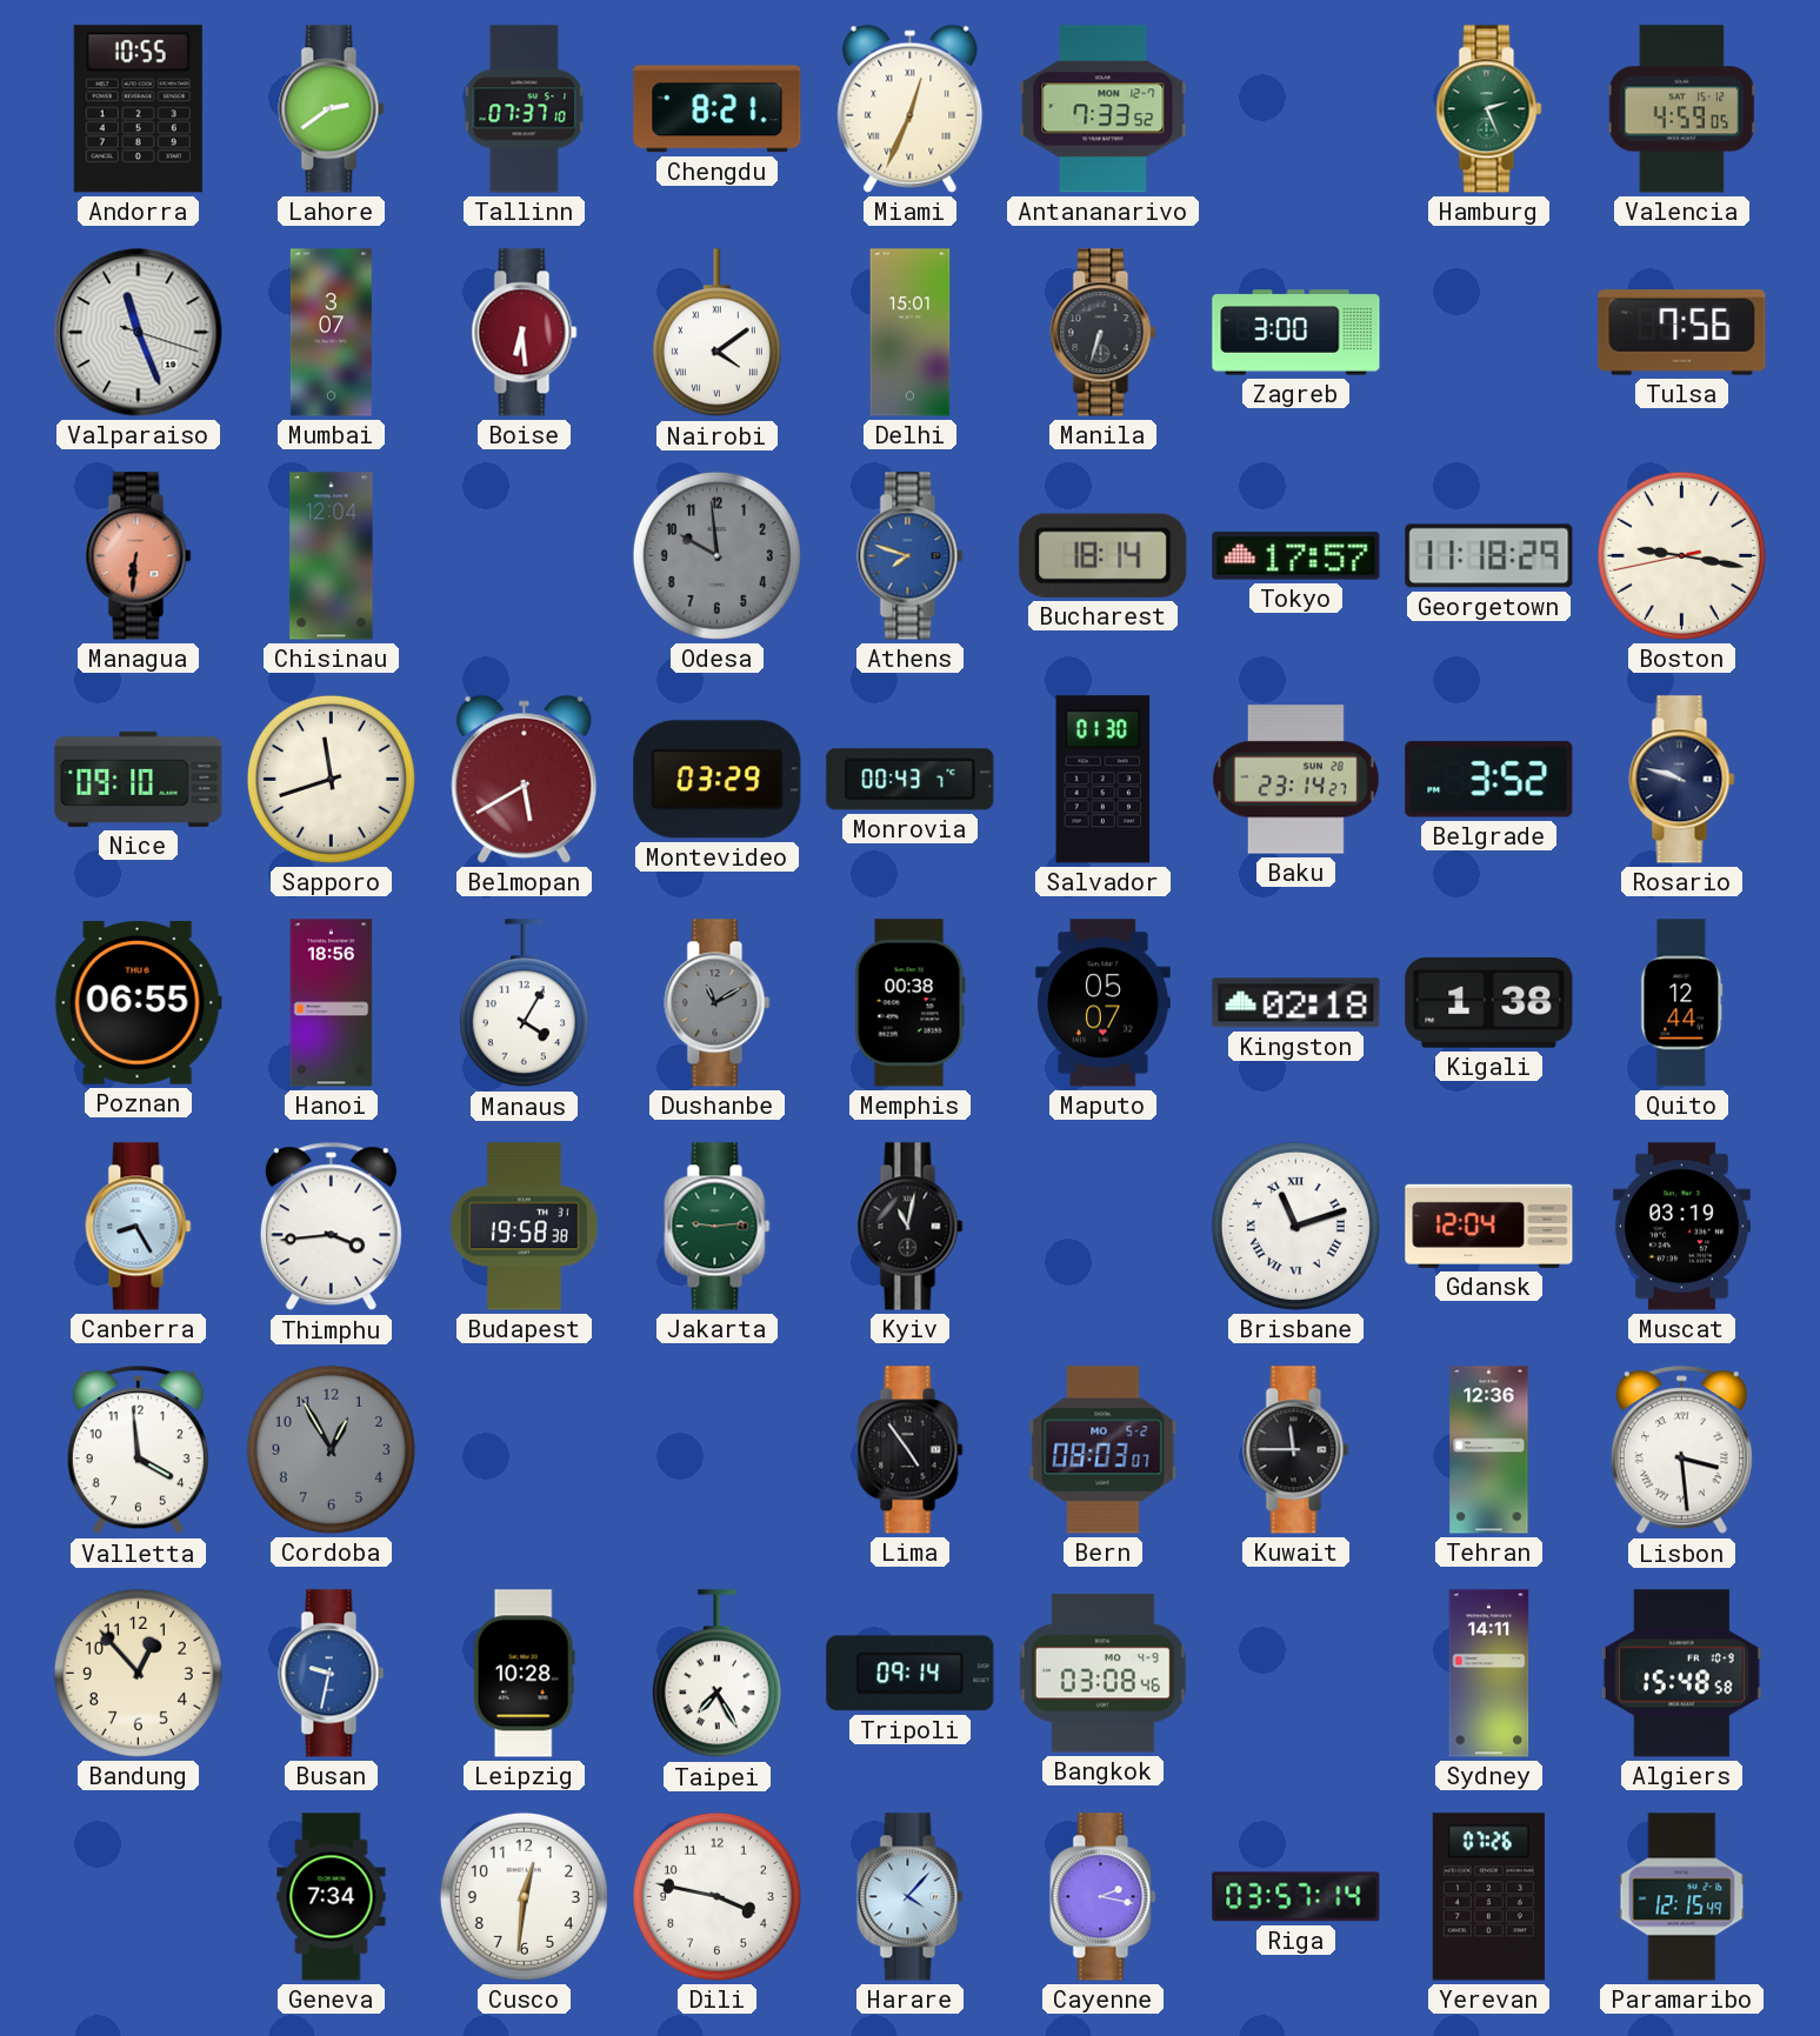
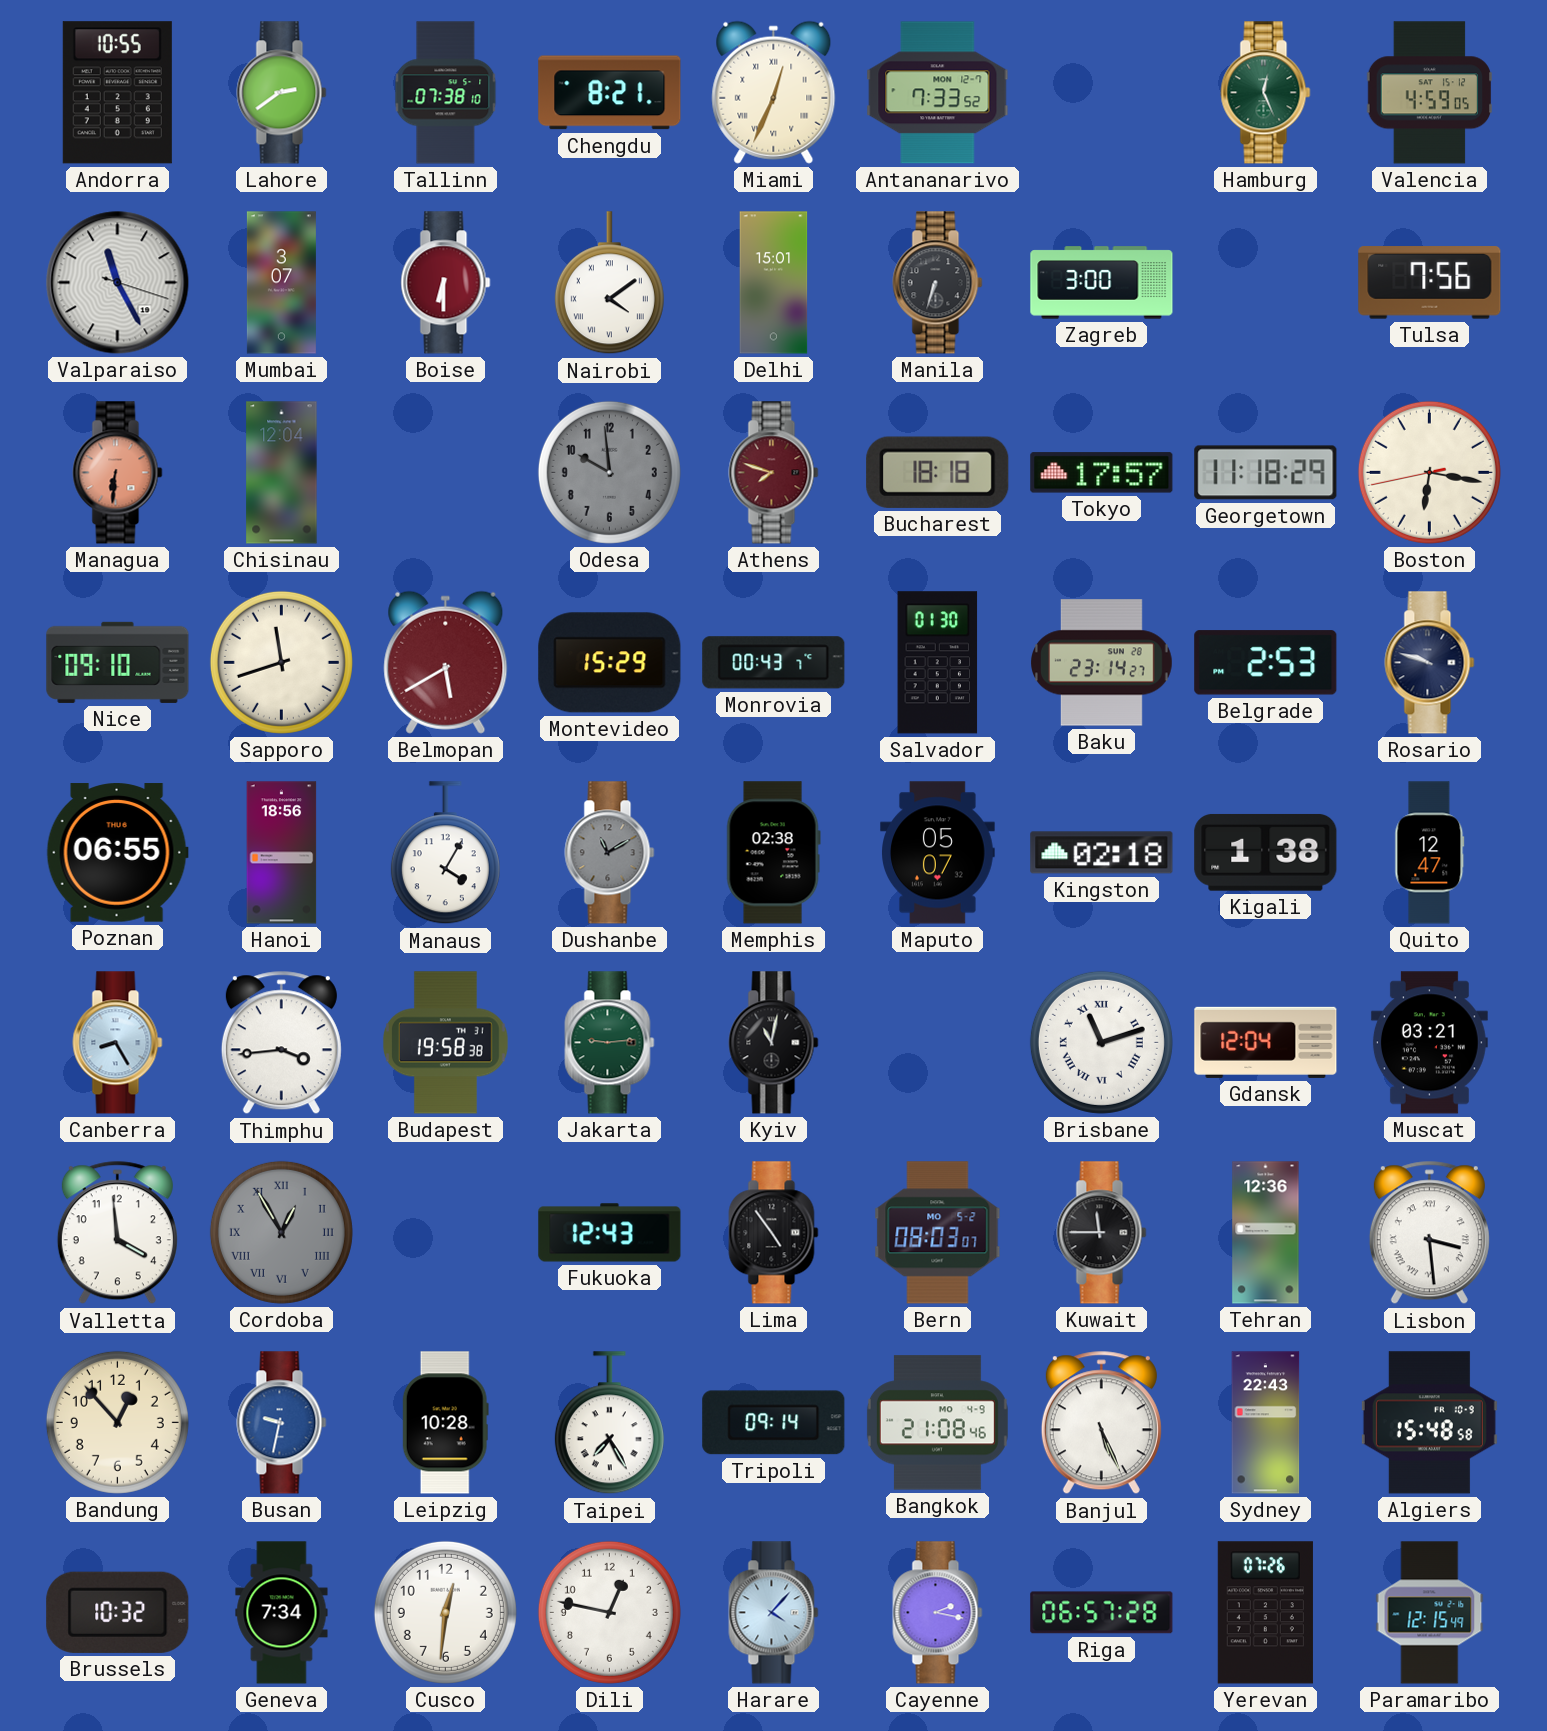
Tallinn: 07:37 -> 07:38
Hamburg: 2:26 -> 12:26
Valparaiso: 11:26 -> 11:25
Boise: 6:29 -> 6:30
Athens dial: blue -> burgundy
Bucharest: 18:14 -> 18:18
Boston: 9:16 -> 6:16
Montevideo: 03:29 -> 15:29
Belgrade: 3:52 -> 2:53
Memphis: 00:38 -> 02:38
Quito: 12:44 -> 12:47
Muscat: 03:19 -> 03:21
Cordoba numerals: Arabic -> Roman
Fukuoka: none -> 12:43
Bangkok: 03:08 -> 21:08
Banjul: none -> 5:26
Sydney: 14:11 -> 22:43
Brussels: none -> 10:32
Dili: 3:47 -> 12:47
Riga: 03:57 -> 06:57
